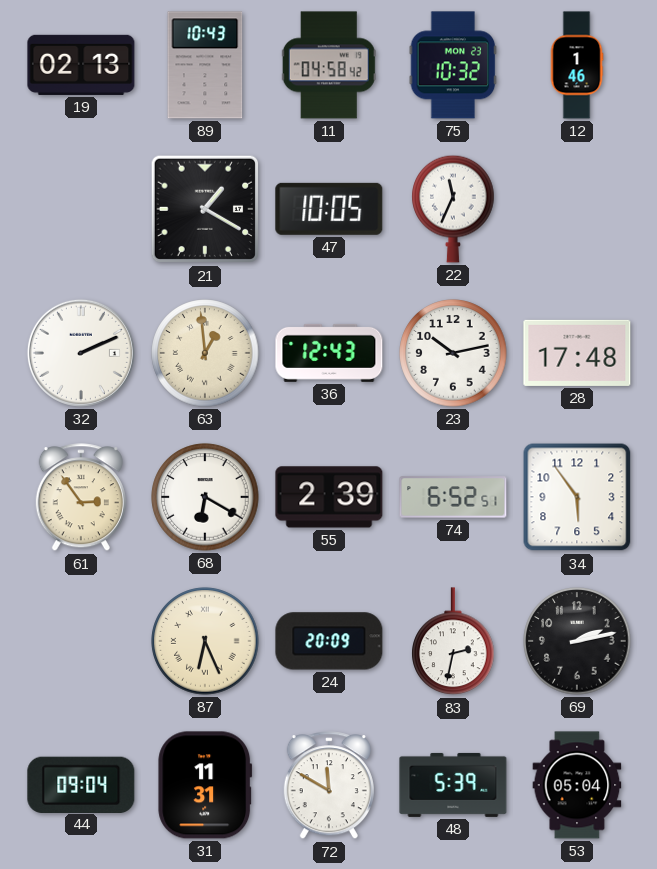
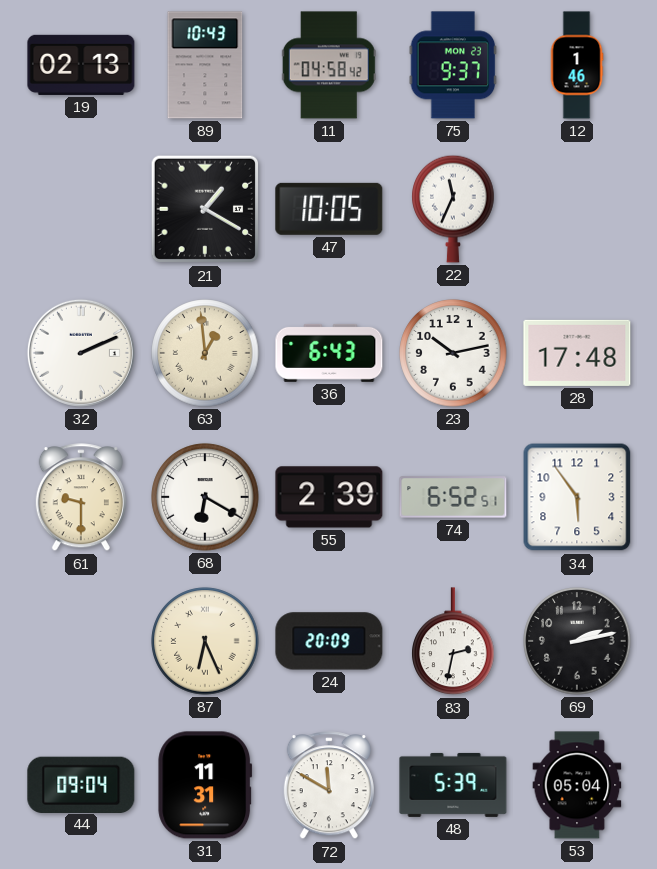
75: 10:32 -> 9:37
36: 12:43 -> 6:43
61: 2:54 -> 9:30
